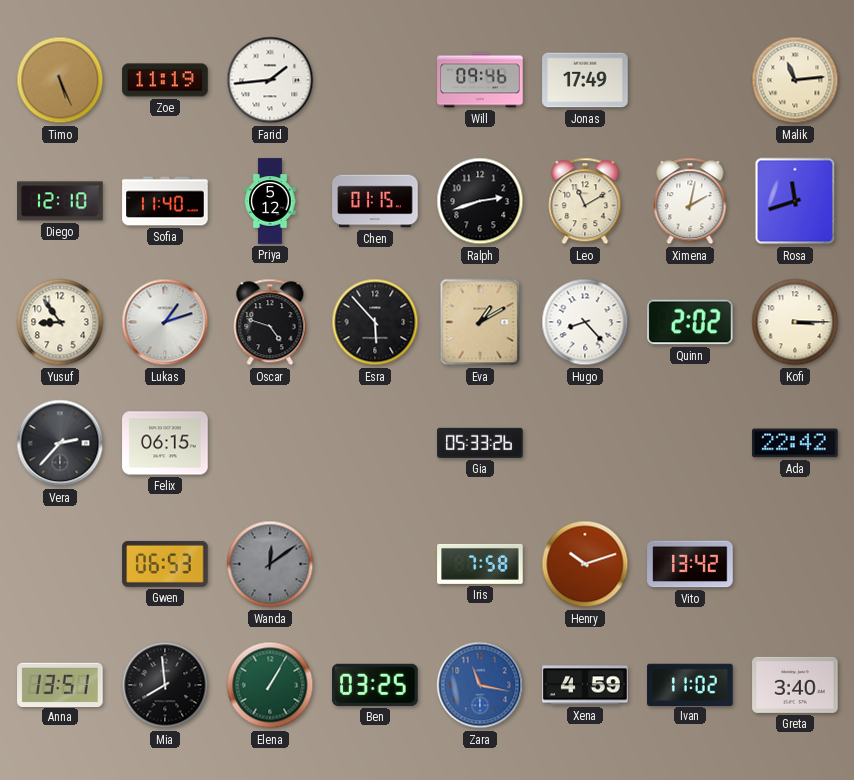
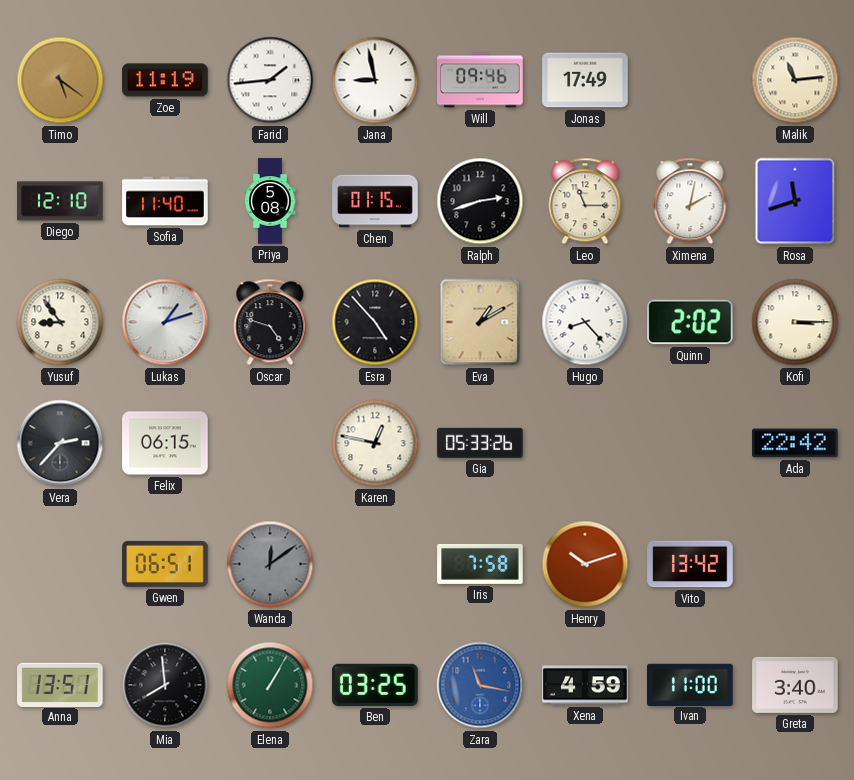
Timo: 5:26 -> 5:21
Jana: none -> 8:58
Priya: 5:12 -> 5:08
Leo: 11:10 -> 11:15
Esra: 5:53 -> 4:53
Karen: none -> 12:47
Gwen: 06:53 -> 06:51
Ivan: 11:02 -> 11:00
